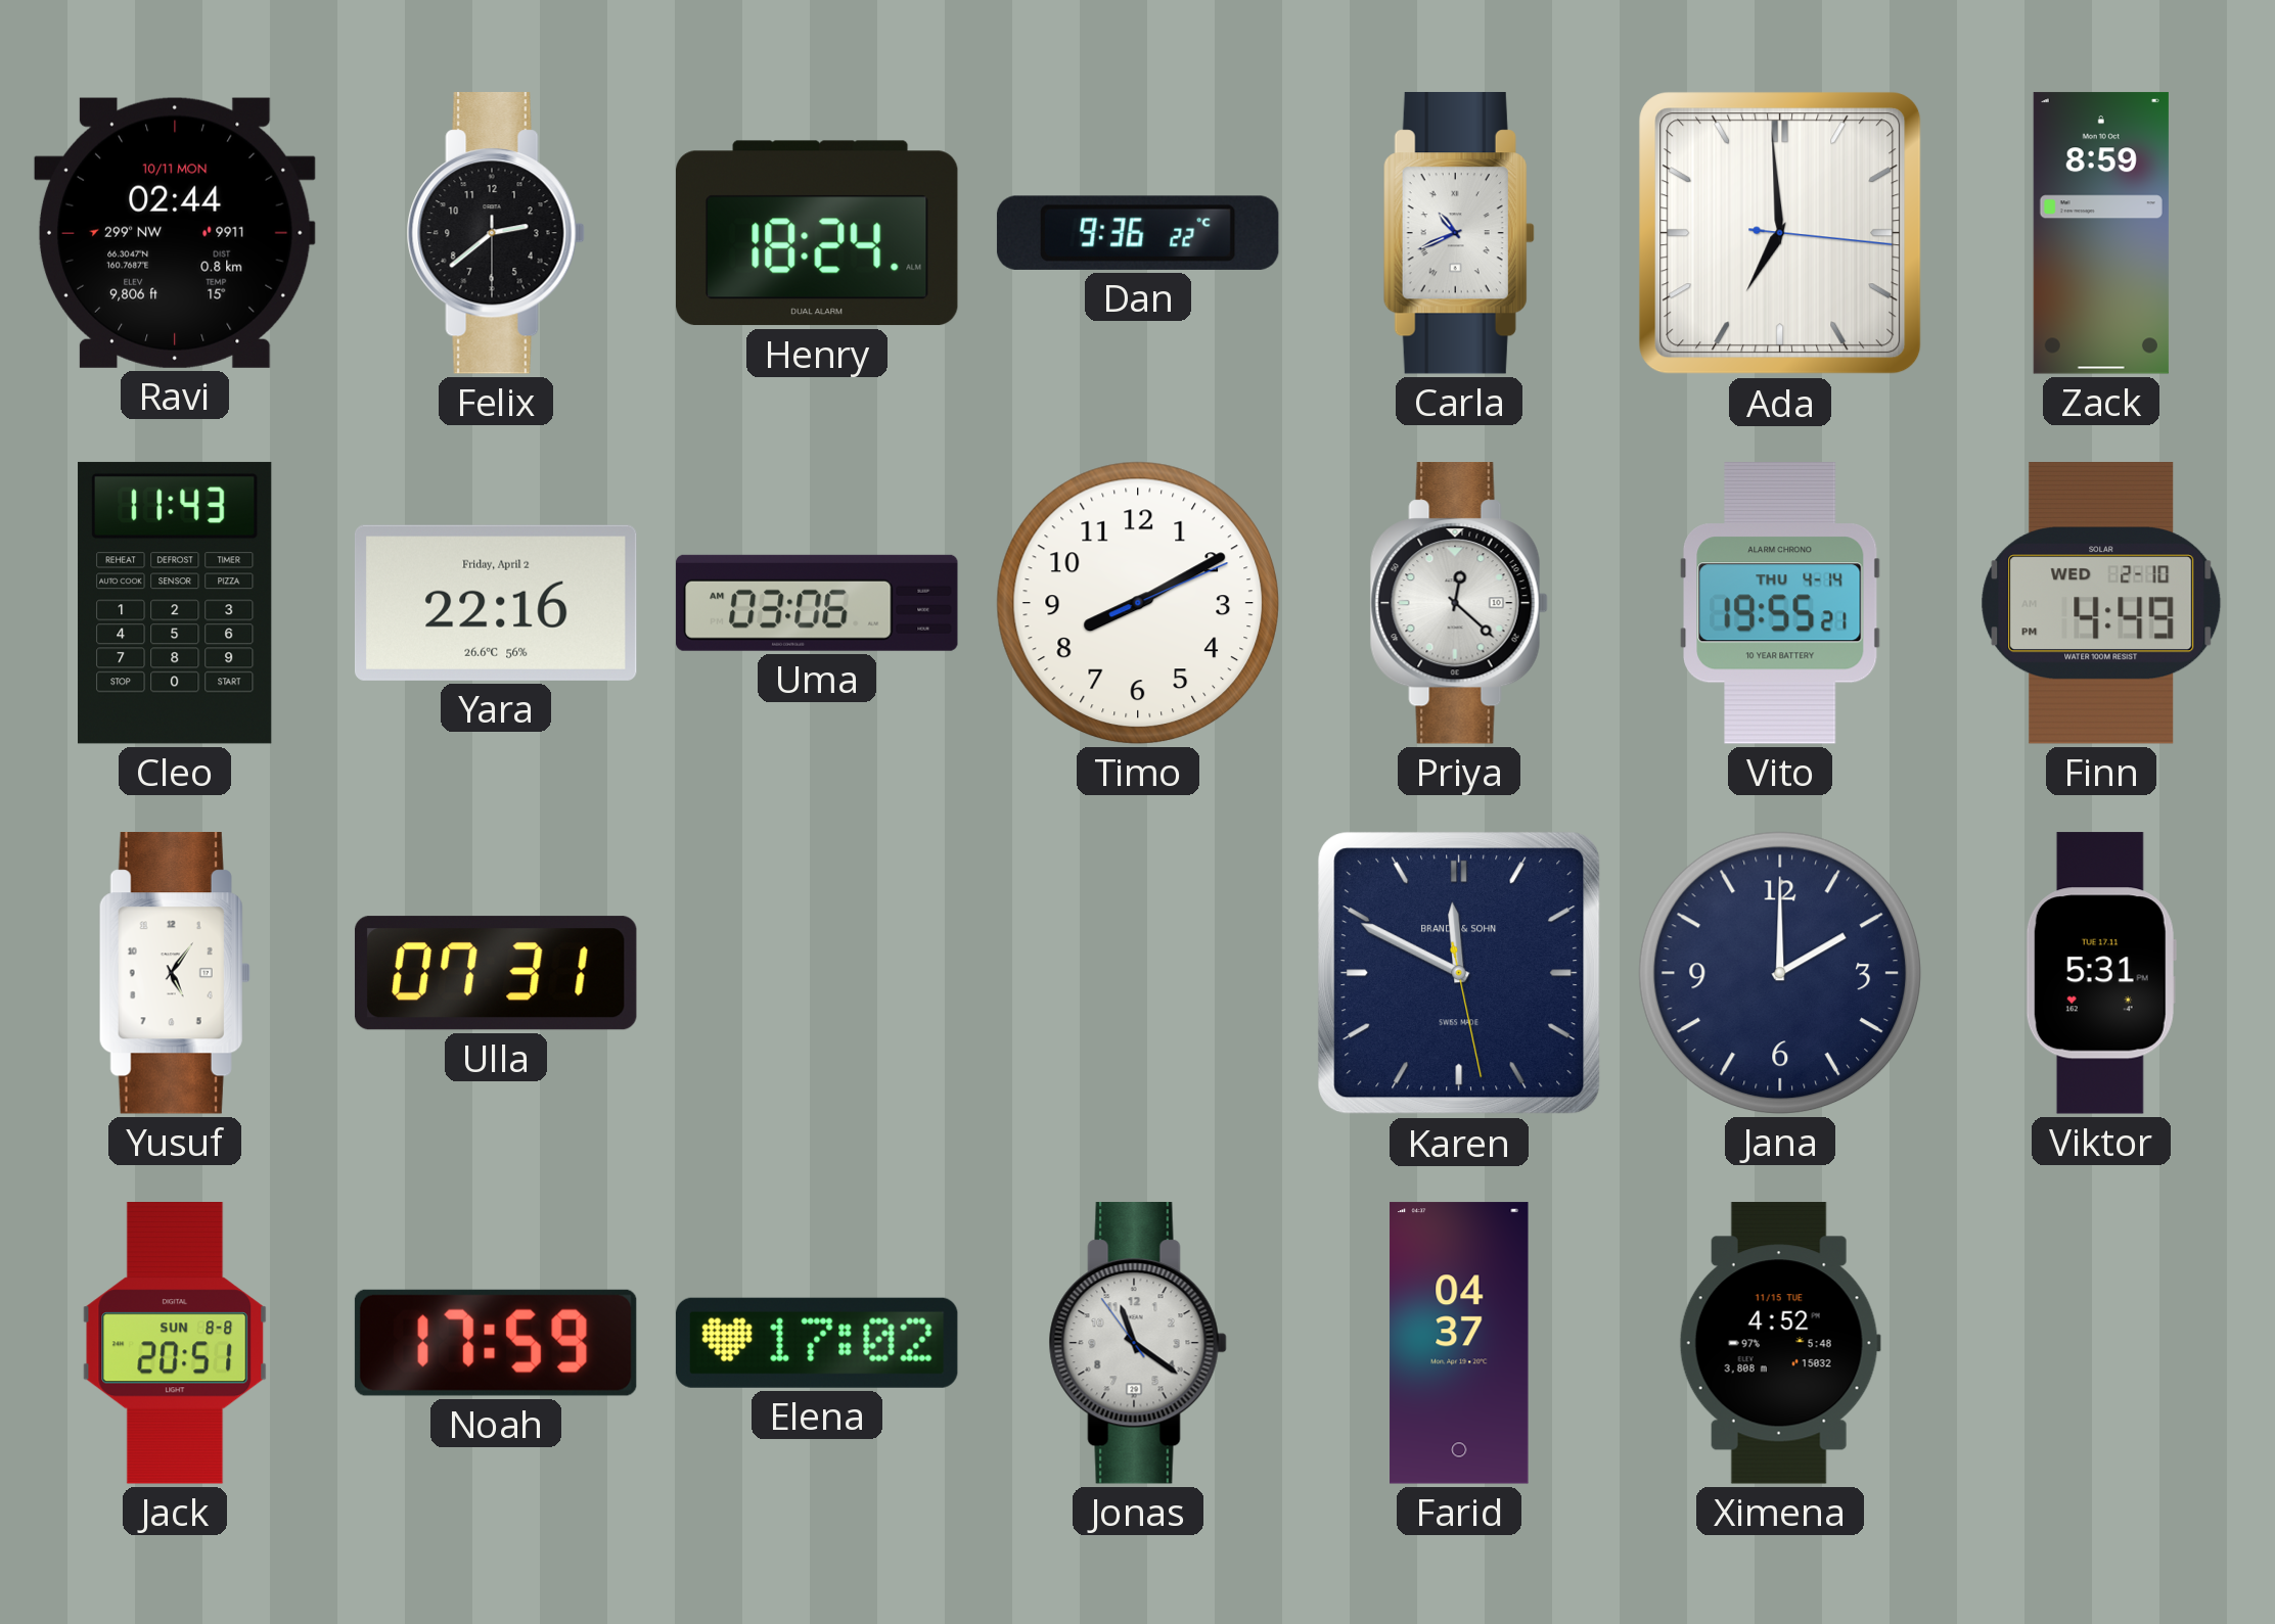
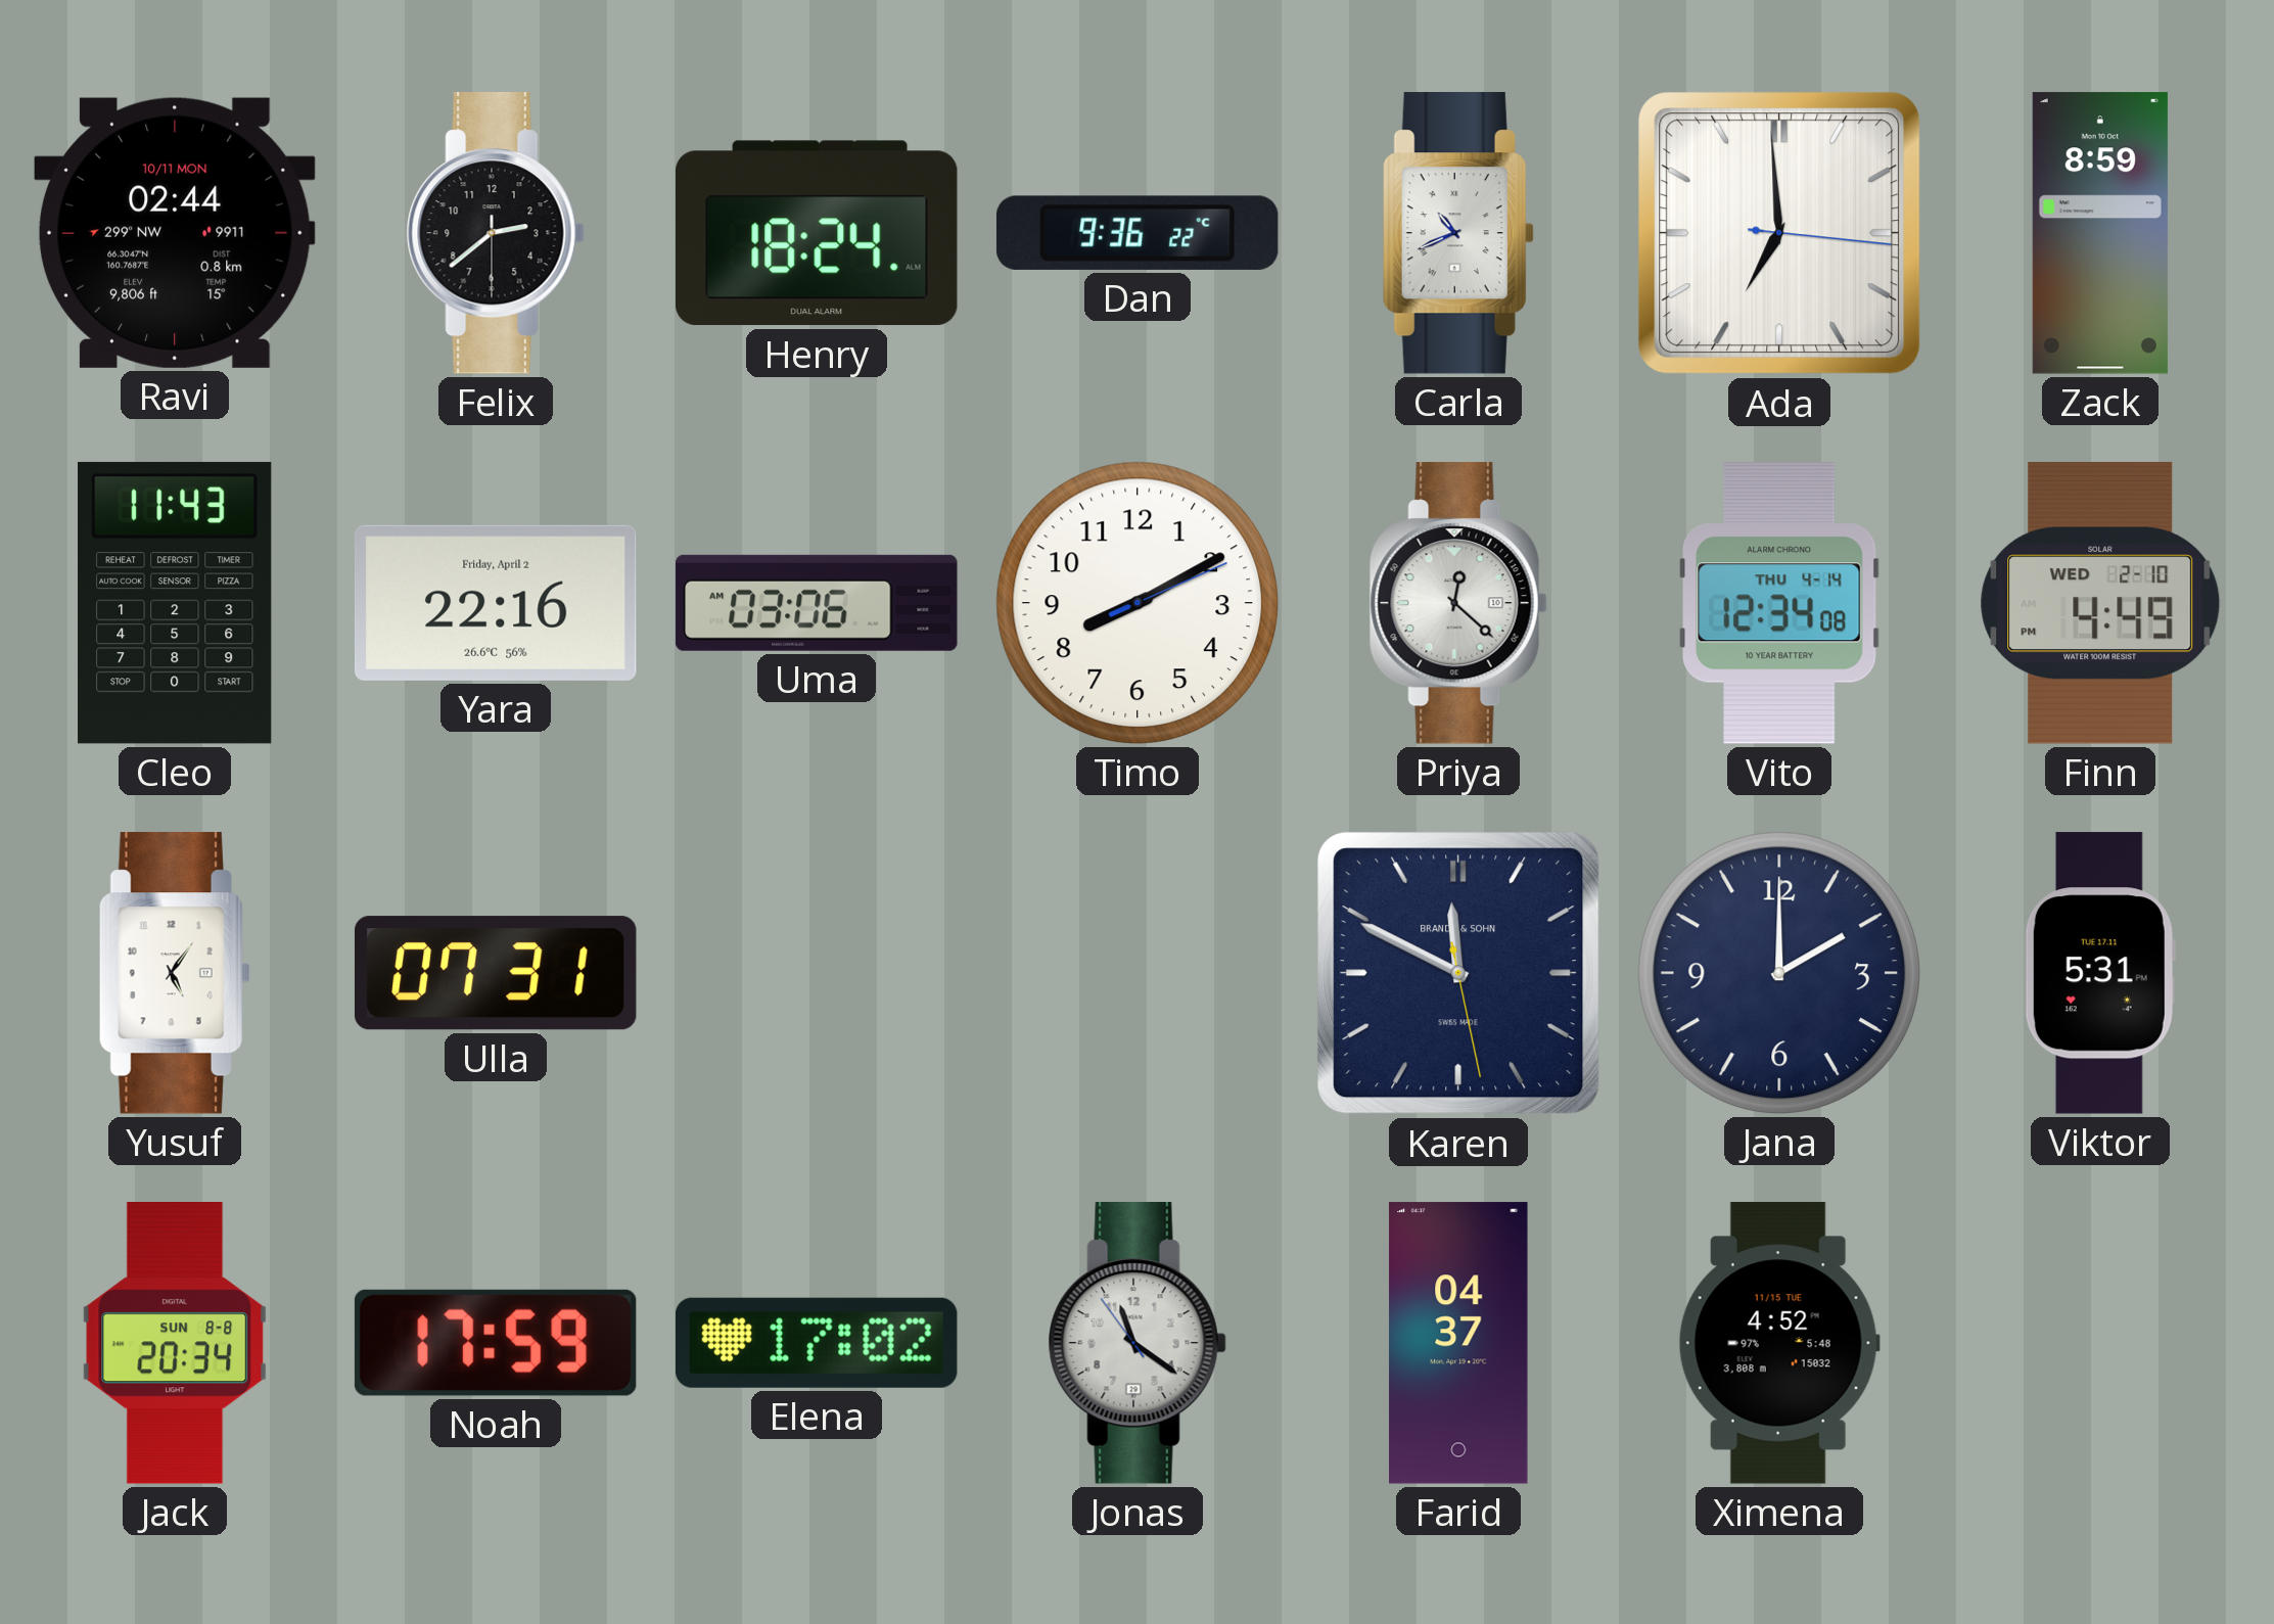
Vito: 19:55 -> 12:34
Jack: 20:51 -> 20:34
